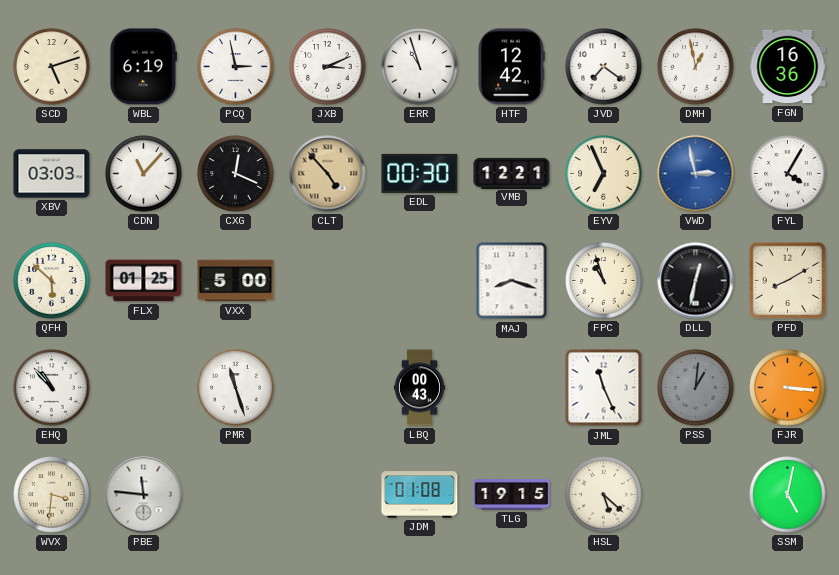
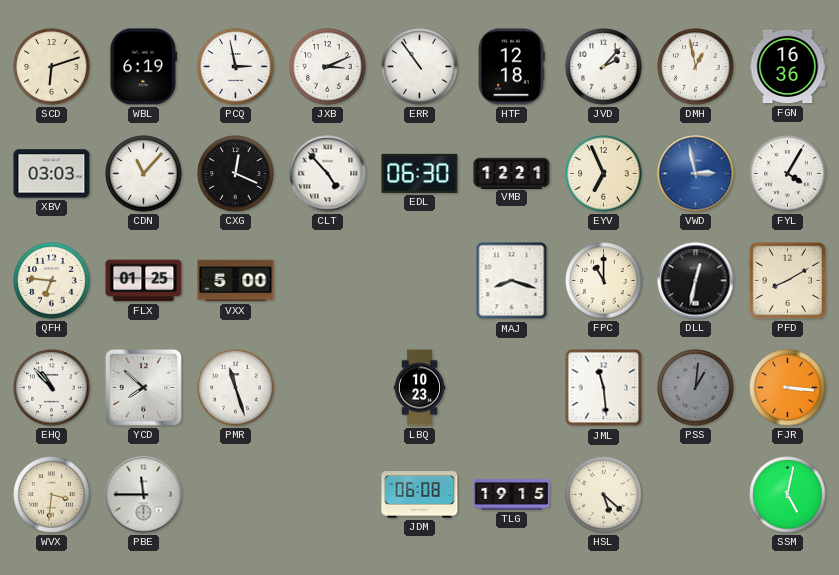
SCD: 5:12 -> 6:12
ERR: 10:57 -> 10:54
HTF: 12:42 -> 12:18
JVD: 7:21 -> 2:07
CLT dial: champagne -> white
EDL: 00:30 -> 06:30
QFH: 5:52 -> 6:46
FPC: 10:57 -> 11:00
YCD: none -> 7:52
LBQ: 00:43 -> 10:23
JML: 11:26 -> 11:29
PBE: 11:46 -> 11:45
JDM: 01:08 -> 06:08
